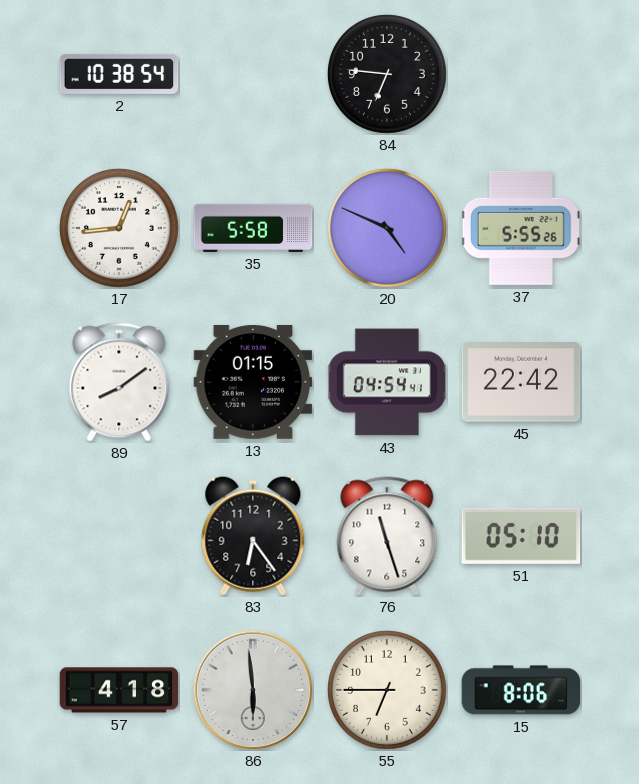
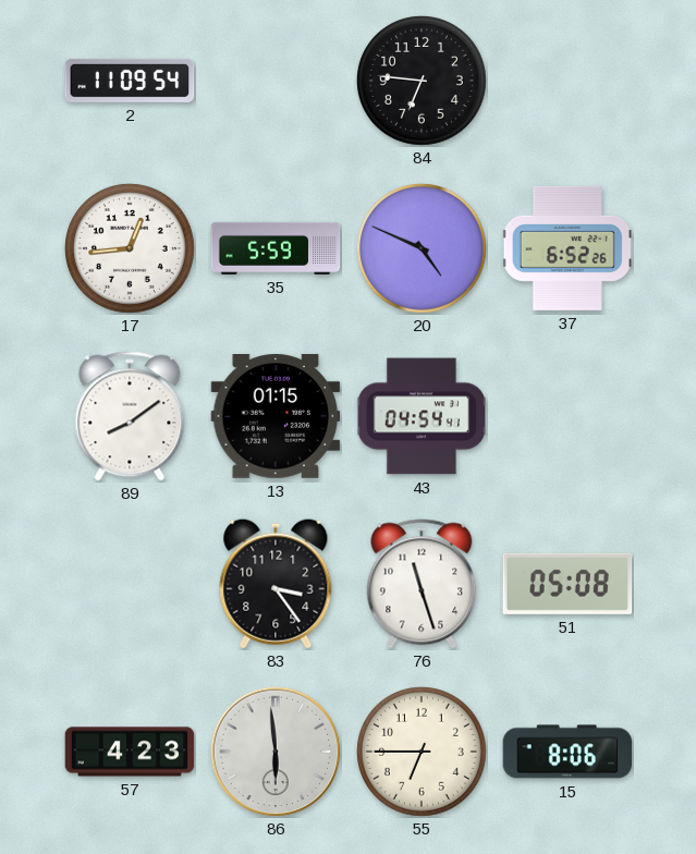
2: 10:38 -> 11:09
35: 5:58 -> 5:59
37: 5:55 -> 6:52
45: 22:42 -> none
83: 6:24 -> 3:24
51: 05:10 -> 05:08
57: 4:18 -> 4:23
